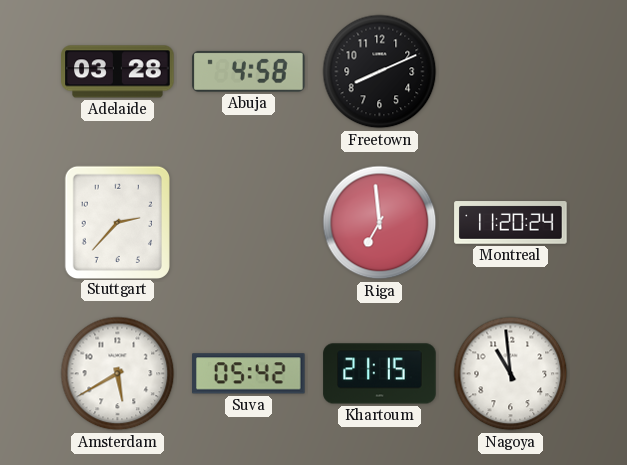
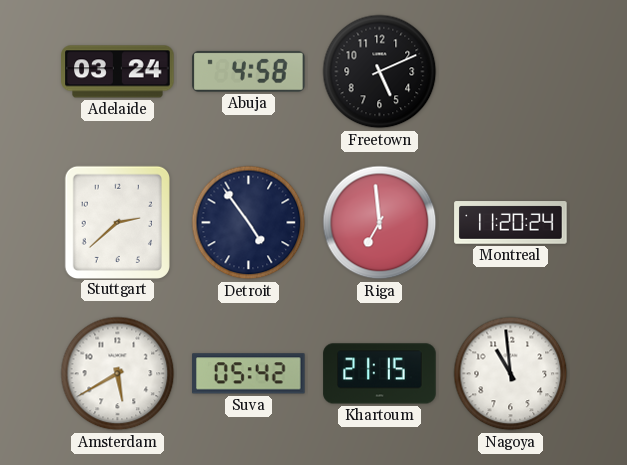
Adelaide: 03:28 -> 03:24
Freetown: 8:11 -> 5:11
Stuttgart: 2:37 -> 2:38
Detroit: none -> 4:54
